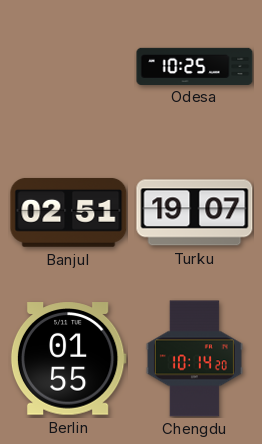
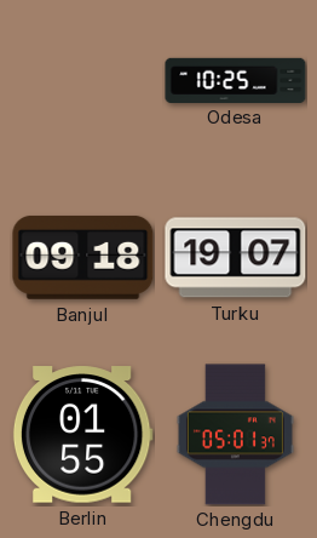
Banjul: 02:51 -> 09:18
Chengdu: 10:14 -> 05:01
